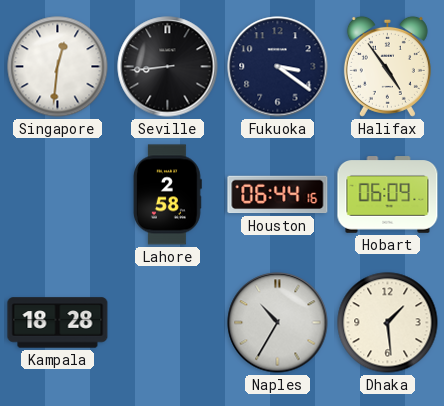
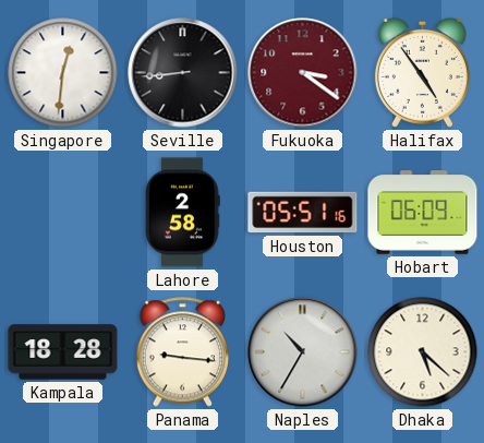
Fukuoka dial: navy -> burgundy
Houston: 06:44 -> 05:51
Panama: none -> 9:16
Dhaka: 1:29 -> 5:22
